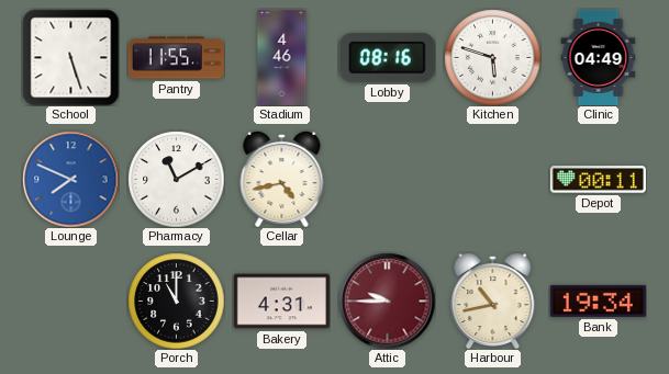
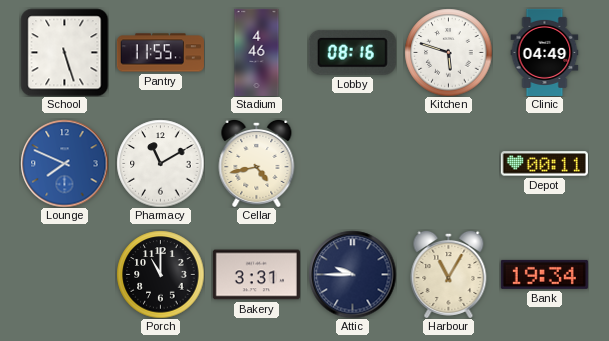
Bakery: 4:31 -> 3:31
Attic dial: burgundy -> navy
Harbour: 10:43 -> 11:05
